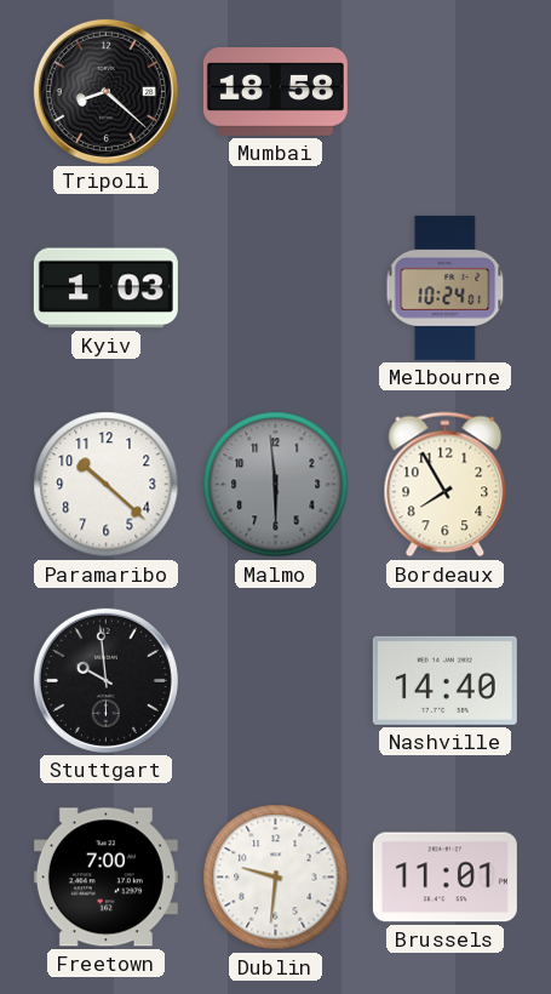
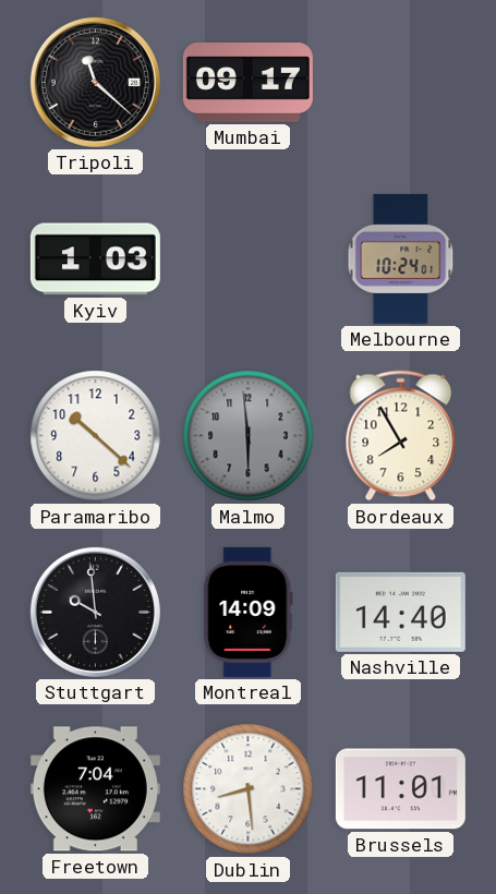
Tripoli: 8:22 -> 11:22
Mumbai: 18:58 -> 09:17
Montreal: none -> 14:09
Freetown: 7:00 -> 7:04
Dublin: 9:31 -> 8:29
